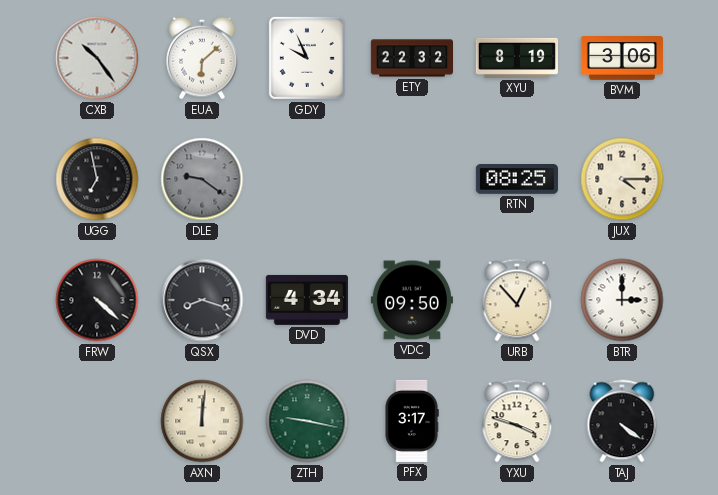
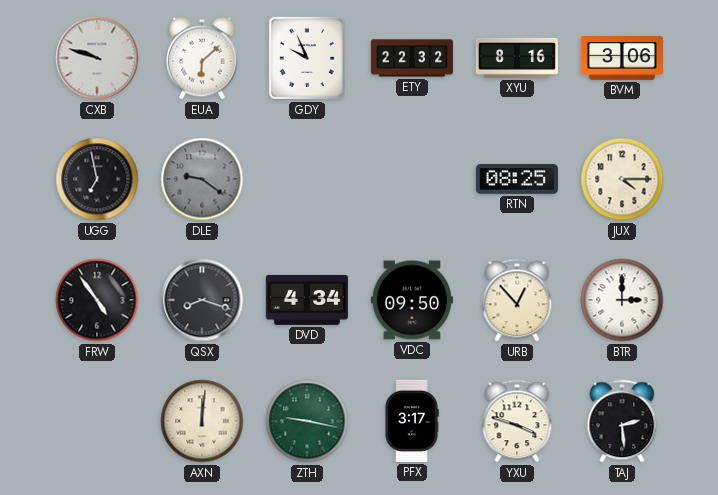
CXB: 10:24 -> 9:48
XYU: 8:19 -> 8:16
FRW: 4:22 -> 4:54
TAJ: 4:21 -> 2:29
